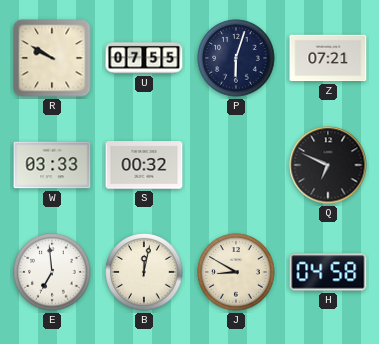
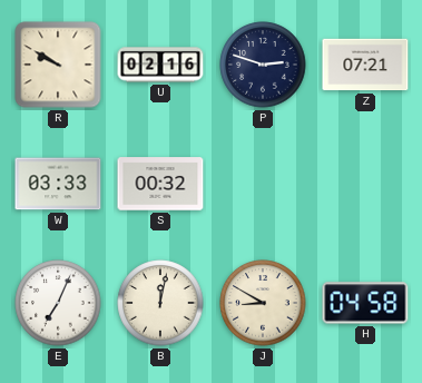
U: 07:55 -> 02:16
P: 6:03 -> 2:48
Q: 6:49 -> none
E: 6:59 -> 7:04
